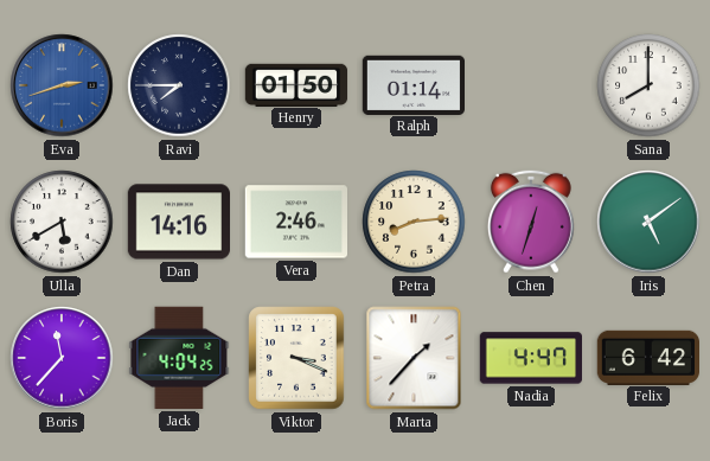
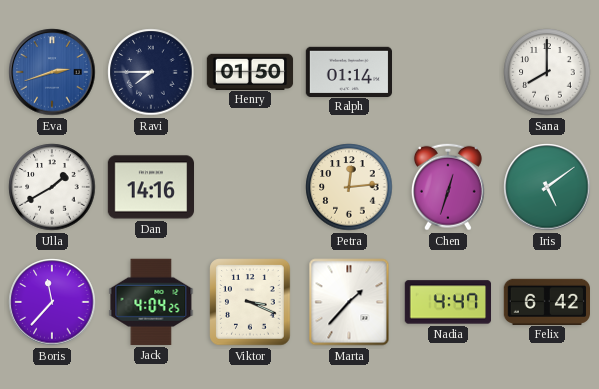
Ulla: 5:40 -> 1:40
Vera: 2:46 -> none
Petra: 8:14 -> 12:14
